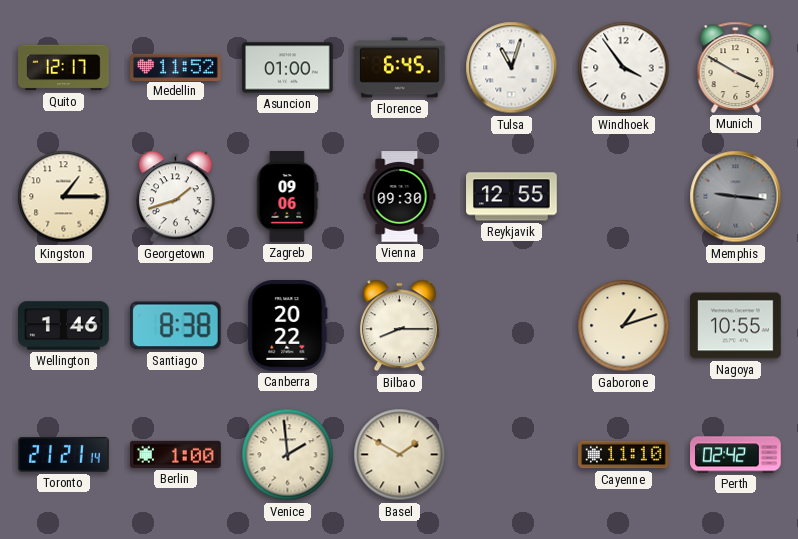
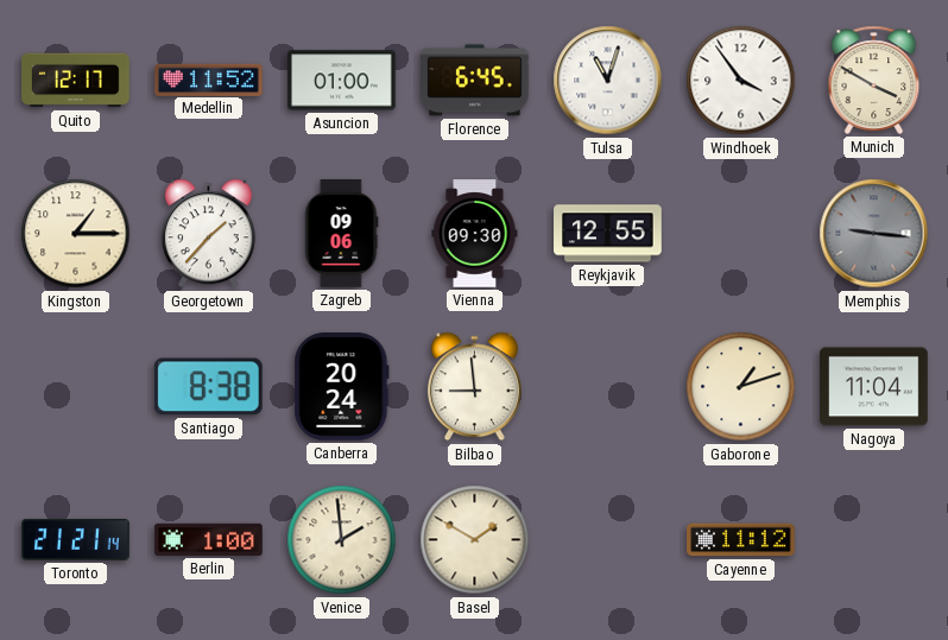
Georgetown: 1:42 -> 1:37
Wellington: 1:46 -> none
Canberra: 20:22 -> 20:24
Bilbao: 8:15 -> 8:59
Nagoya: 10:55 -> 11:04
Cayenne: 11:10 -> 11:12
Perth: 02:42 -> none
